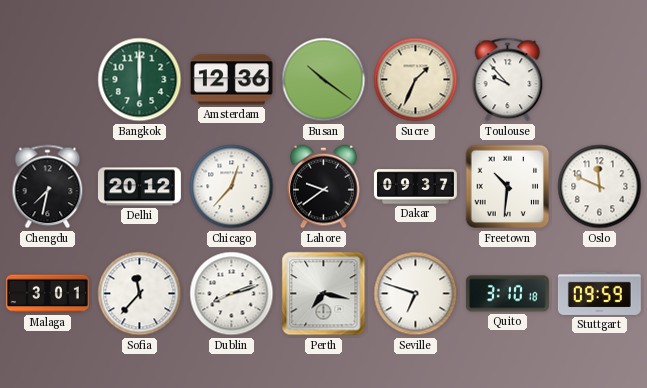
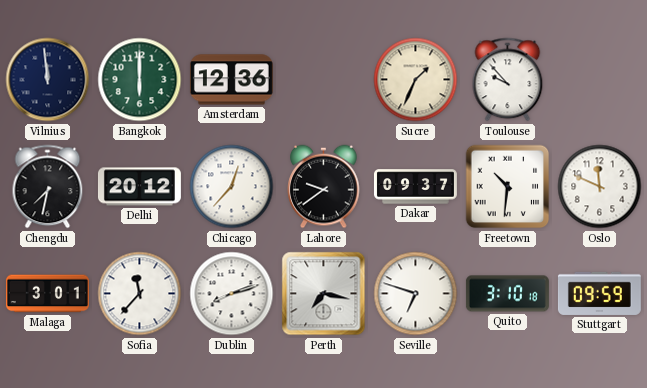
Vilnius: none -> 11:59
Busan: 10:21 -> none
